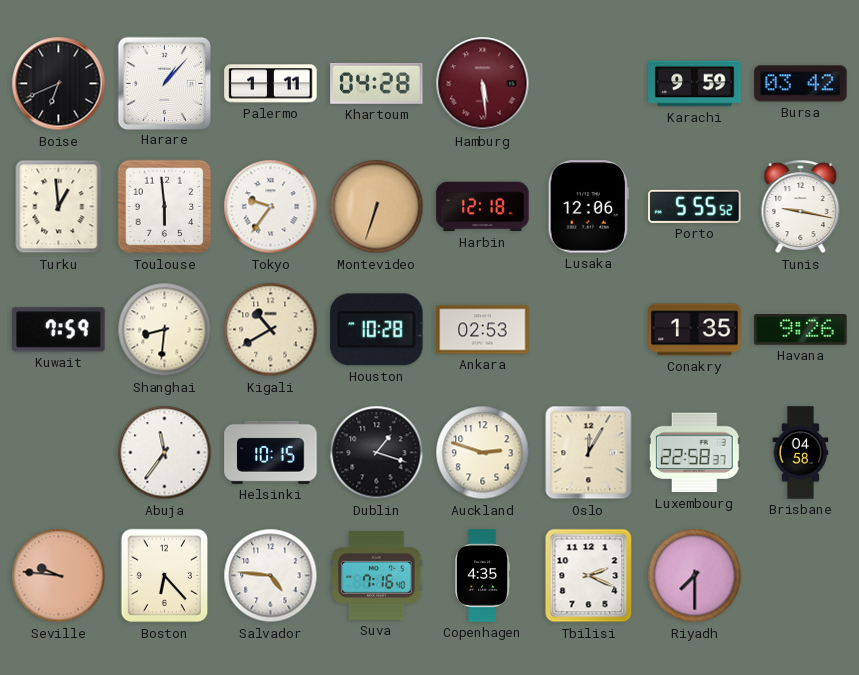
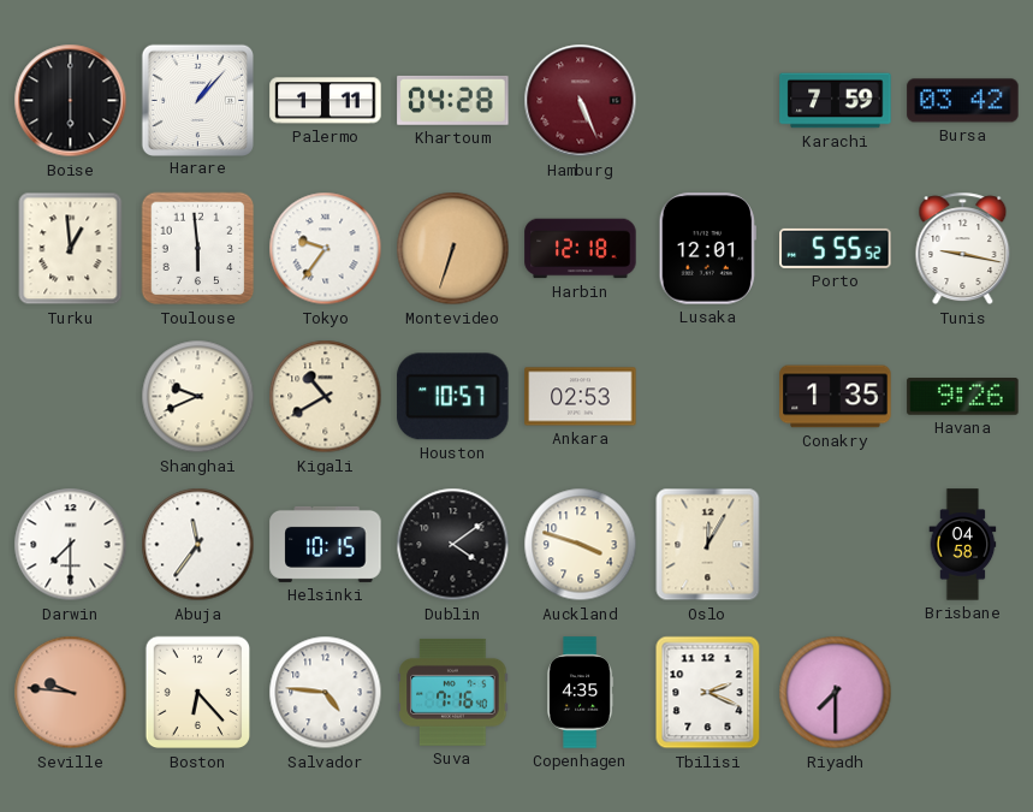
Boise: 6:41 -> 6:00
Hamburg: 5:29 -> 5:26
Karachi: 9:59 -> 7:59
Lusaka: 12:06 -> 12:01
Kuwait: 7:59 -> none
Shanghai: 8:31 -> 9:41
Houston: 10:28 -> 10:57
Darwin: none -> 7:30
Dublin: 1:18 -> 4:09
Auckland: 2:48 -> 3:48
Luxembourg: 22:58 -> none
